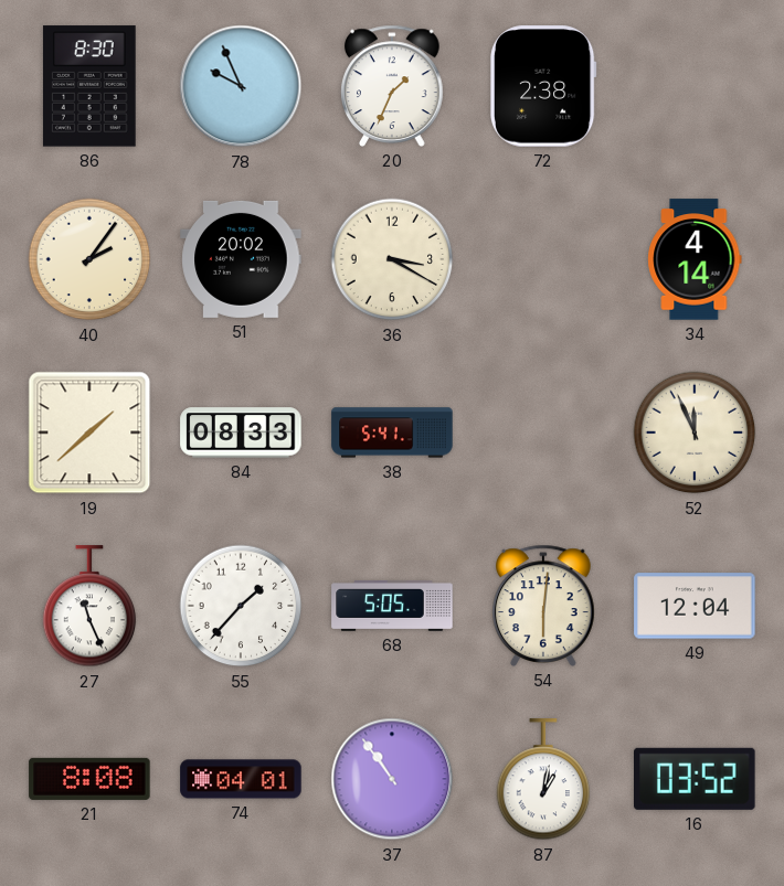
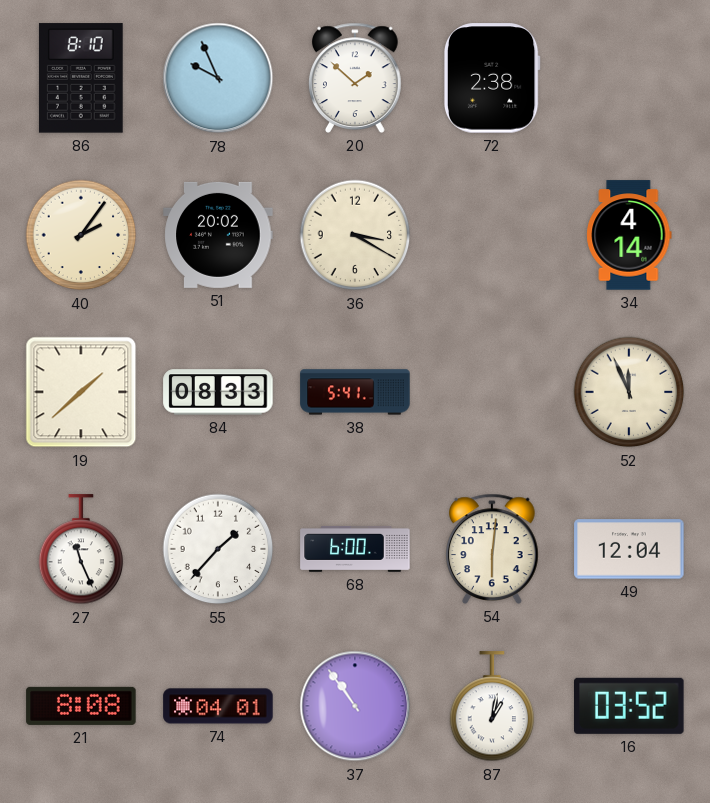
86: 8:30 -> 8:10
20: 1:34 -> 1:52
68: 5:05 -> 6:00
